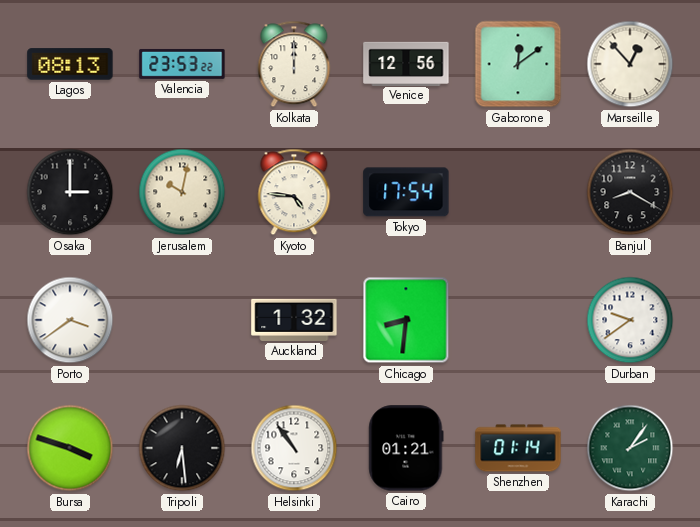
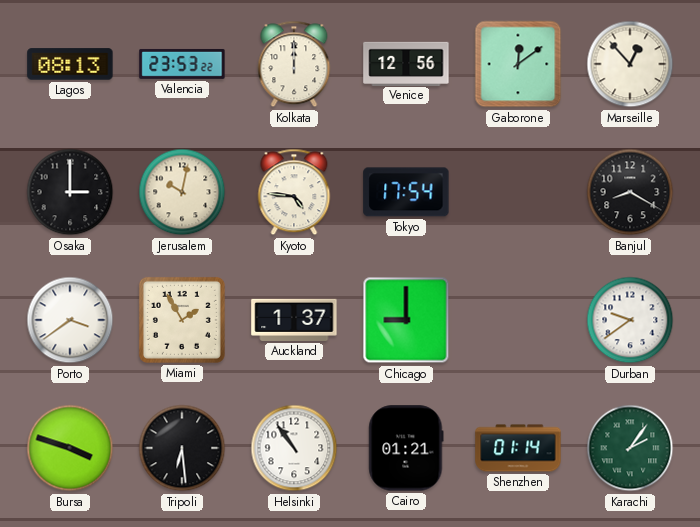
Miami: none -> 1:55
Auckland: 1:32 -> 1:37
Chicago: 8:31 -> 9:00
